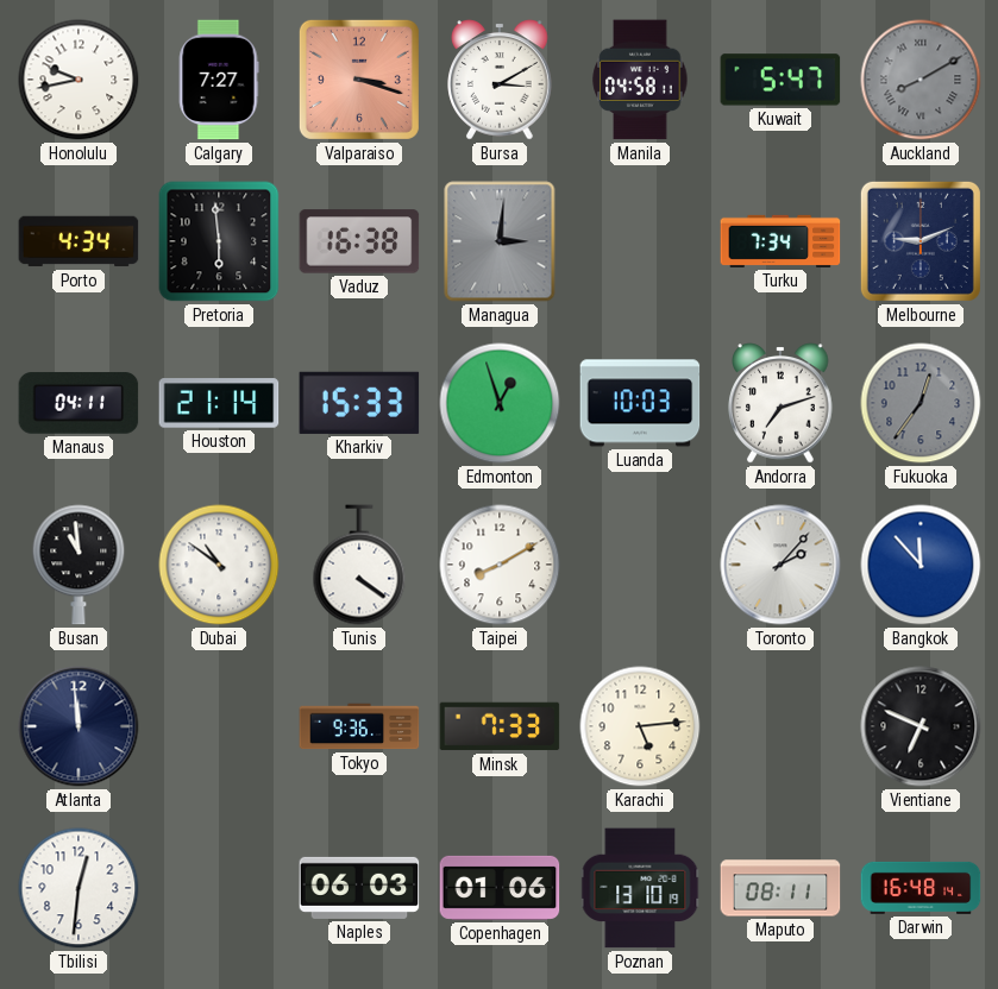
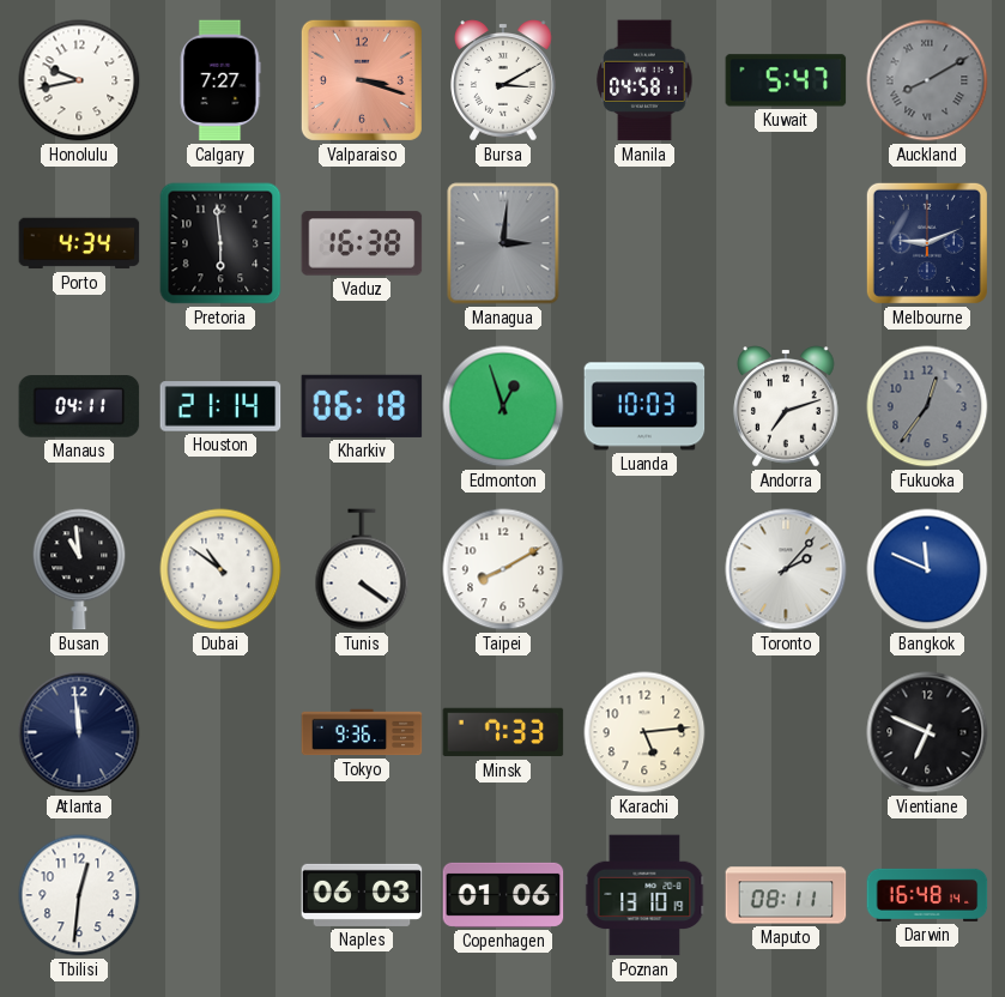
Turku: 7:34 -> none
Kharkiv: 15:33 -> 06:18
Bangkok: 11:53 -> 11:49
